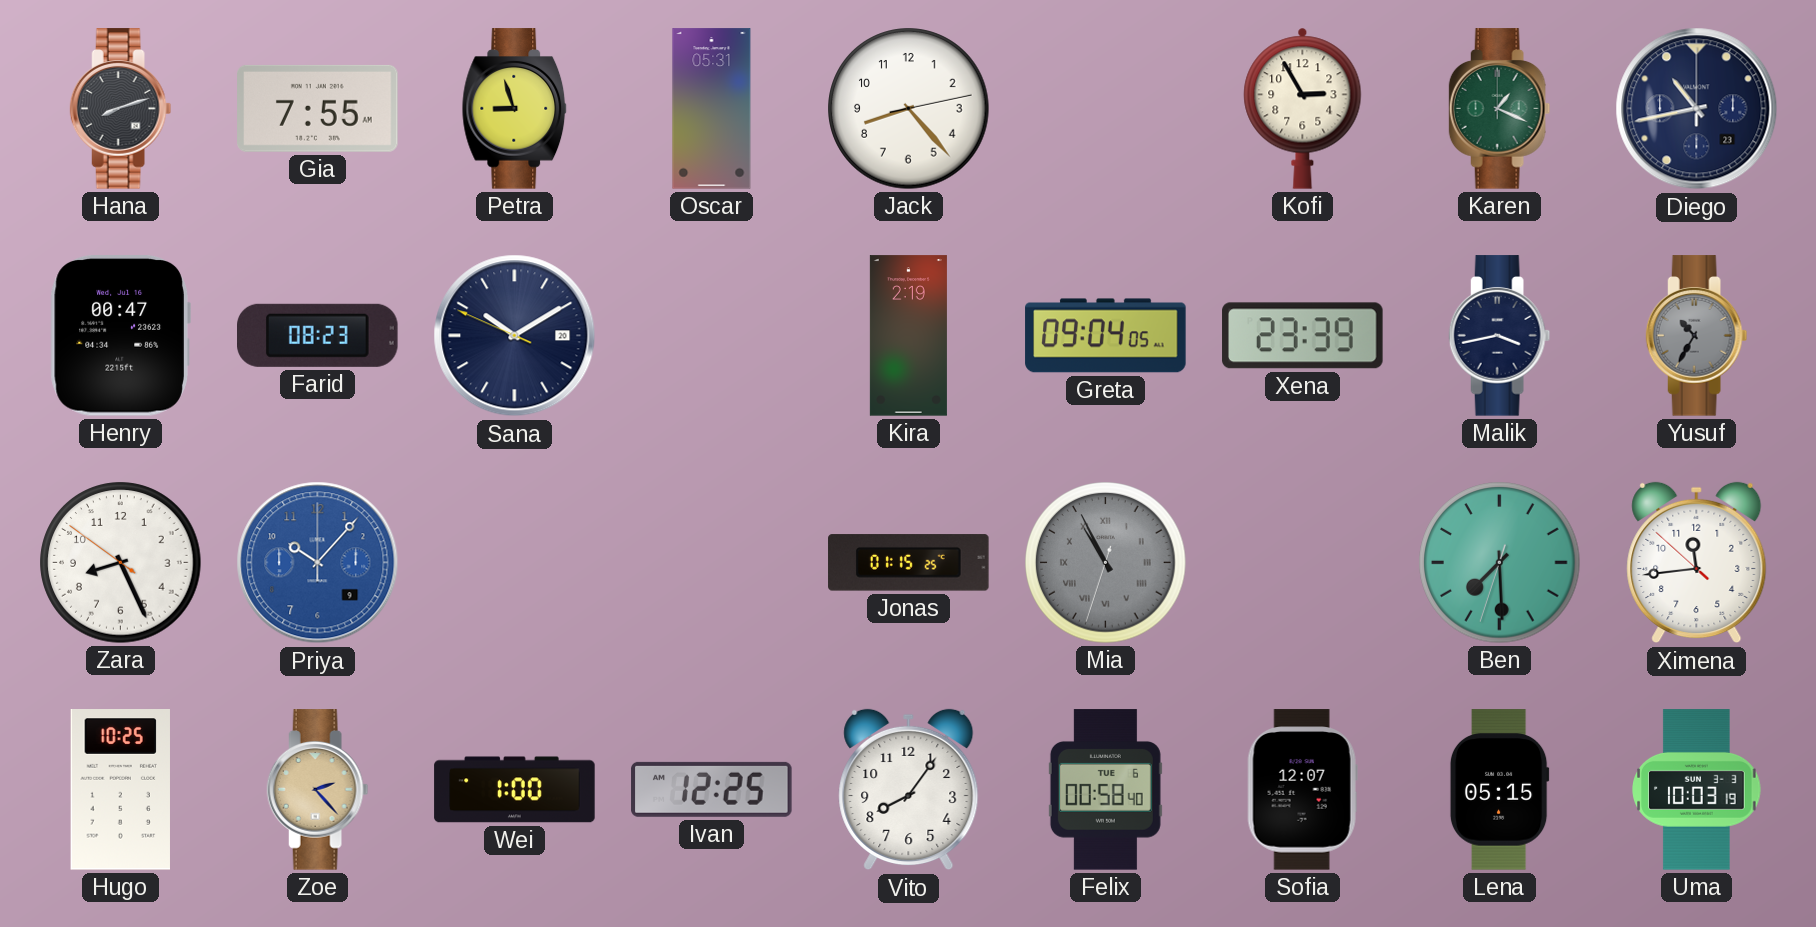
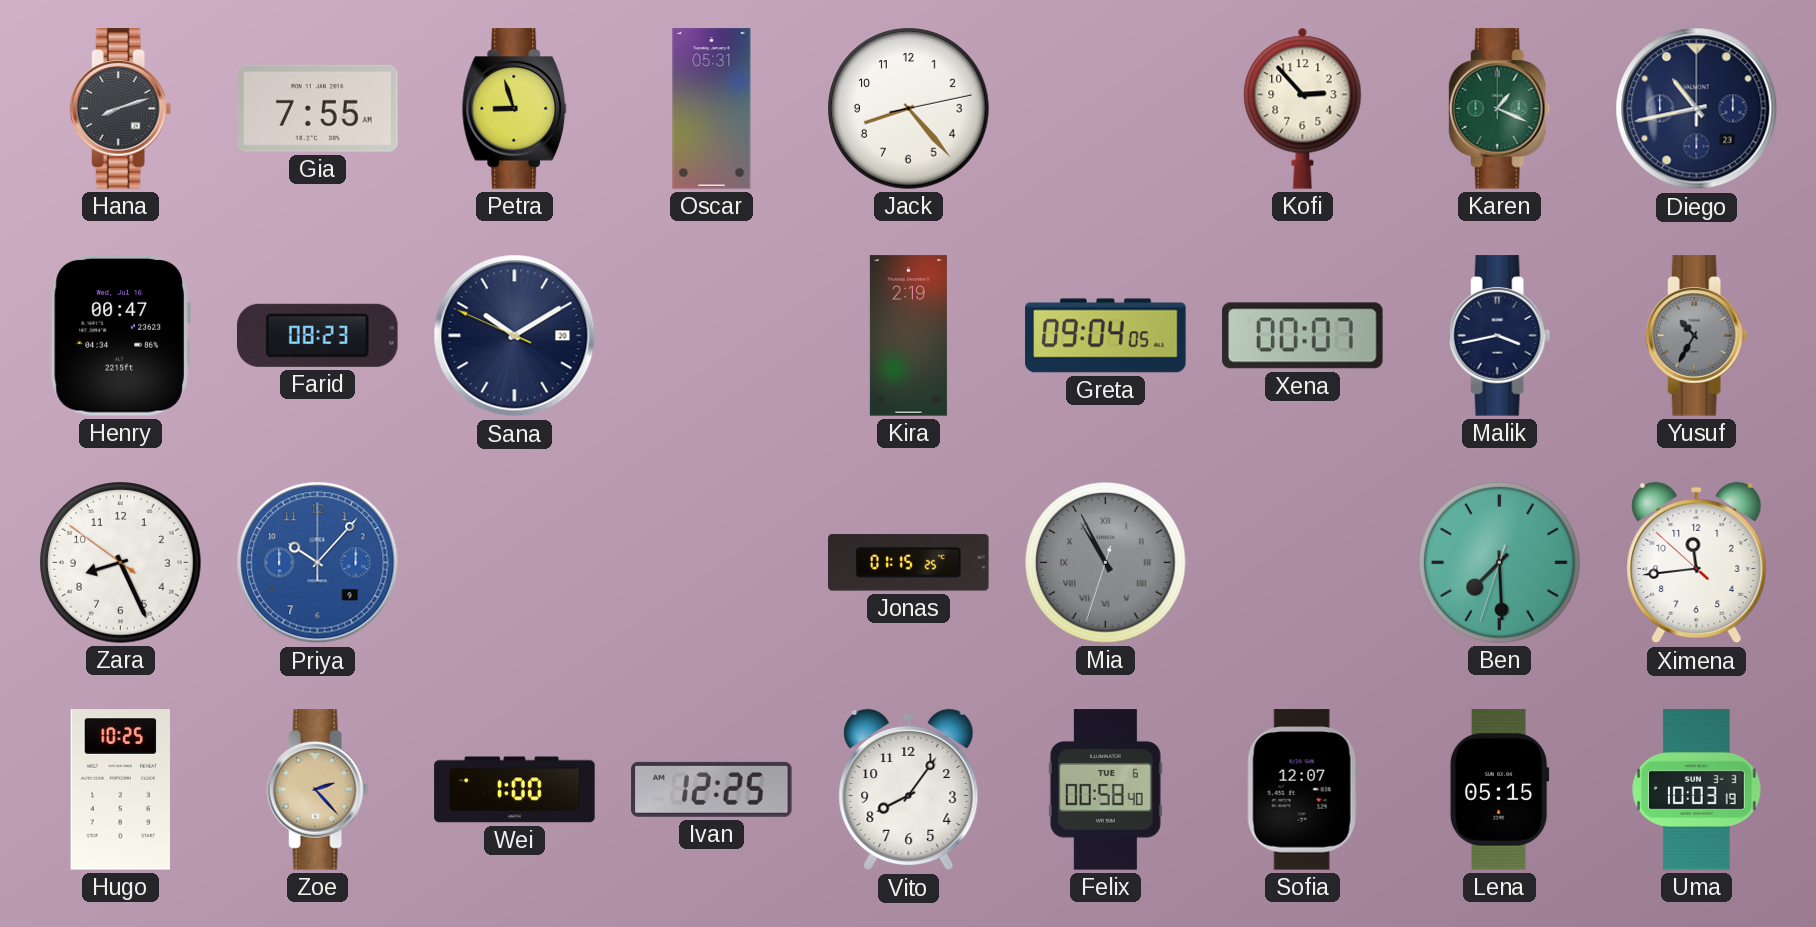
Kofi: 2:55 -> 2:53
Xena: 23:39 -> 00:07
